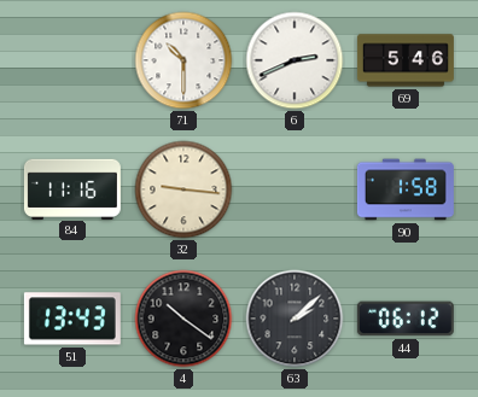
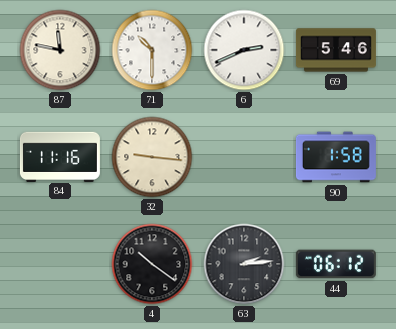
87: none -> 11:47
51: 13:43 -> none
63: 2:08 -> 2:14
